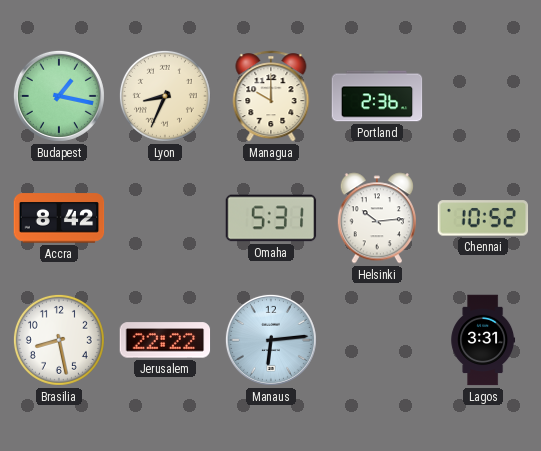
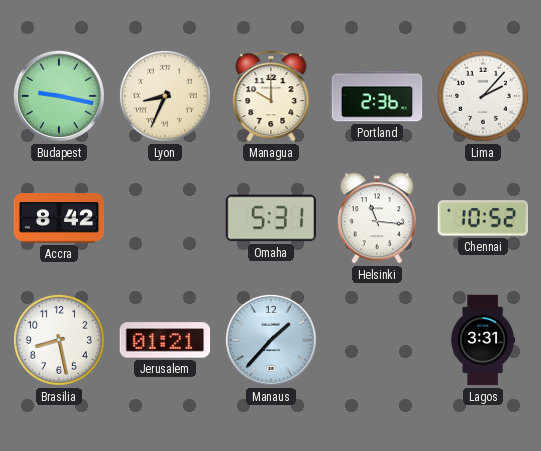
Budapest: 1:17 -> 9:17
Lima: none -> 2:07
Helsinki: 10:14 -> 11:16
Jerusalem: 22:22 -> 01:21
Manaus: 6:14 -> 1:37
